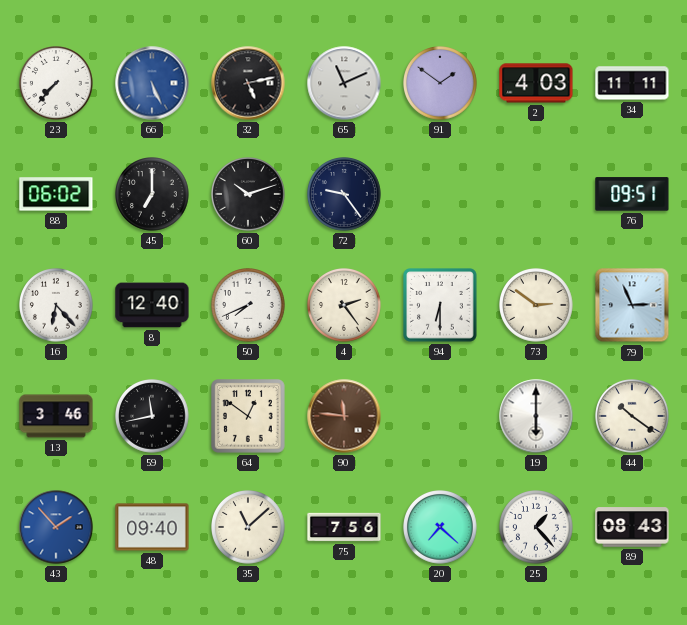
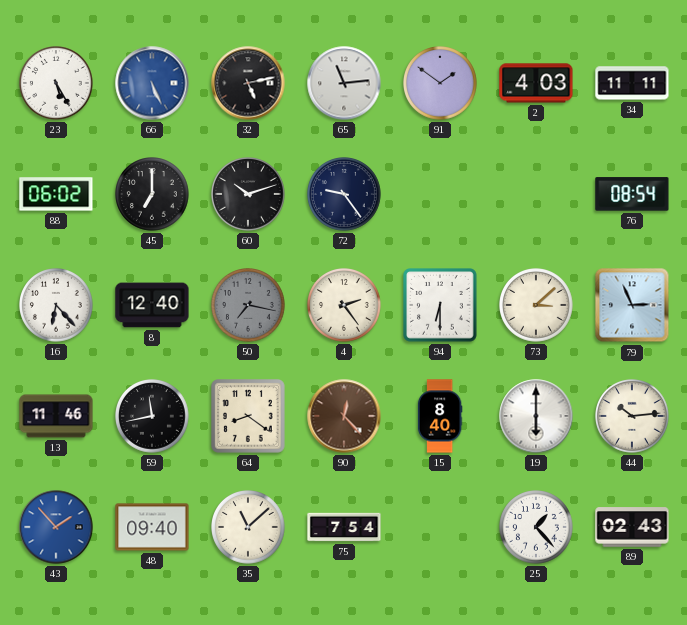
23: 7:37 -> 5:25
65: 11:11 -> 11:14
76: 09:51 -> 08:54
50: 7:41 -> 7:17
50 dial: white -> grey
73: 2:51 -> 3:08
13: 3:46 -> 11:46
64: 12:51 -> 8:21
90: 11:46 -> 12:23
15: none -> 8:40
44: 10:21 -> 10:14
75: 7:56 -> 7:54
20: 7:22 -> none
89: 08:43 -> 02:43
